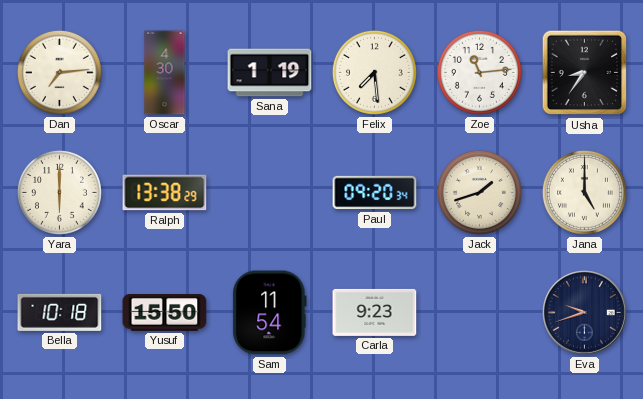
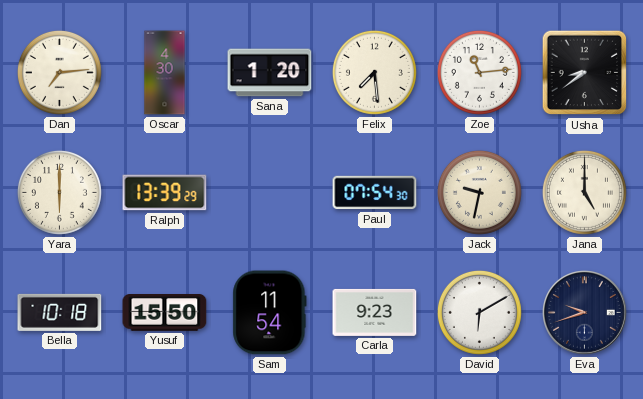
Sana: 1:19 -> 1:20
Usha: 8:36 -> 8:39
Ralph: 13:38 -> 13:39
Paul: 09:20 -> 07:54
Jack: 1:42 -> 9:32
David: none -> 6:10
